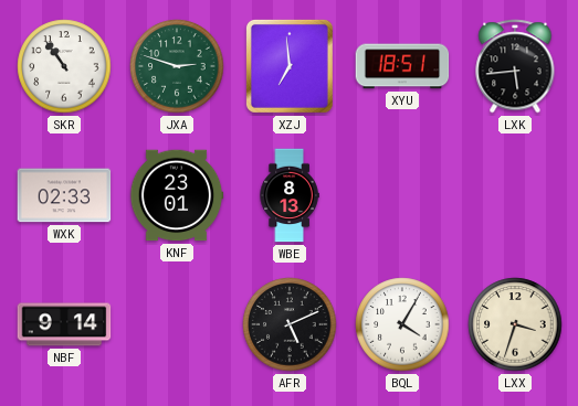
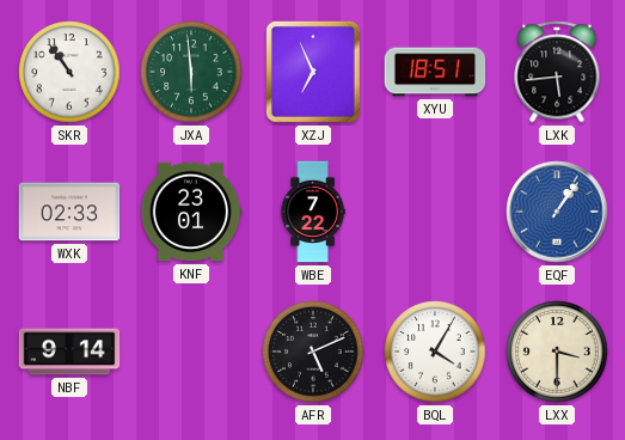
JXA: 2:48 -> 5:59
XZJ: 6:59 -> 6:56
WBE: 8:13 -> 7:22
EQF: none -> 1:06
LXX: 3:33 -> 3:30
